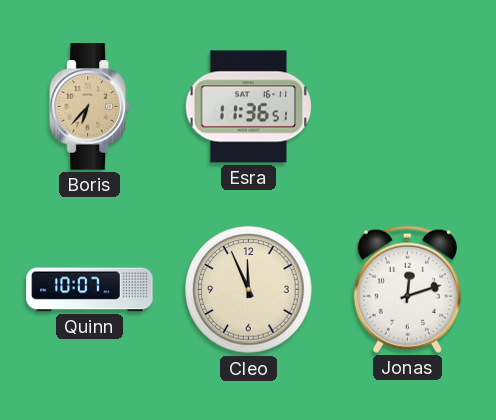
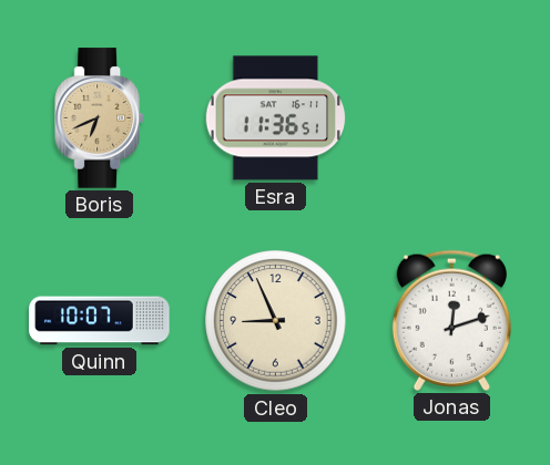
Boris: 6:37 -> 6:41
Cleo: 11:56 -> 8:56
